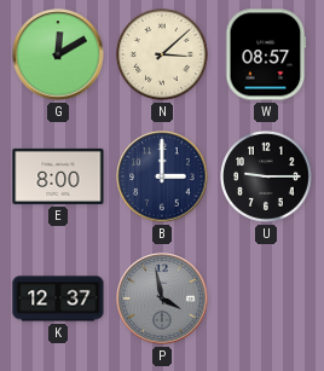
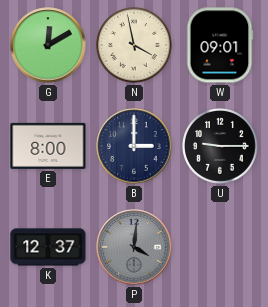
N: 3:08 -> 3:58
W: 08:57 -> 09:01
P: 3:58 -> 4:01
